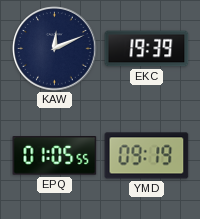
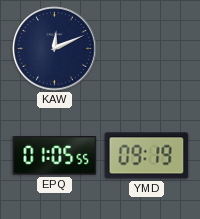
EKC: 19:39 -> none
